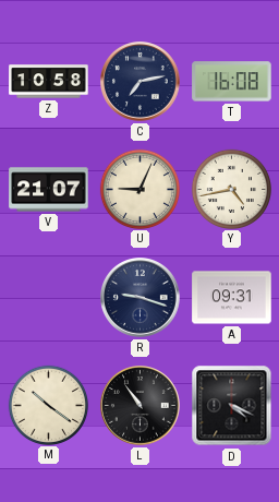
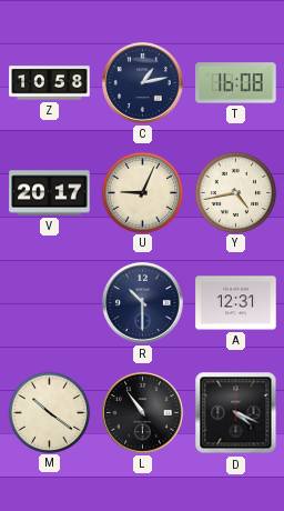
C: 7:13 -> 1:13
V: 21:07 -> 20:17
R: 9:18 -> 10:30
A: 09:31 -> 12:31
